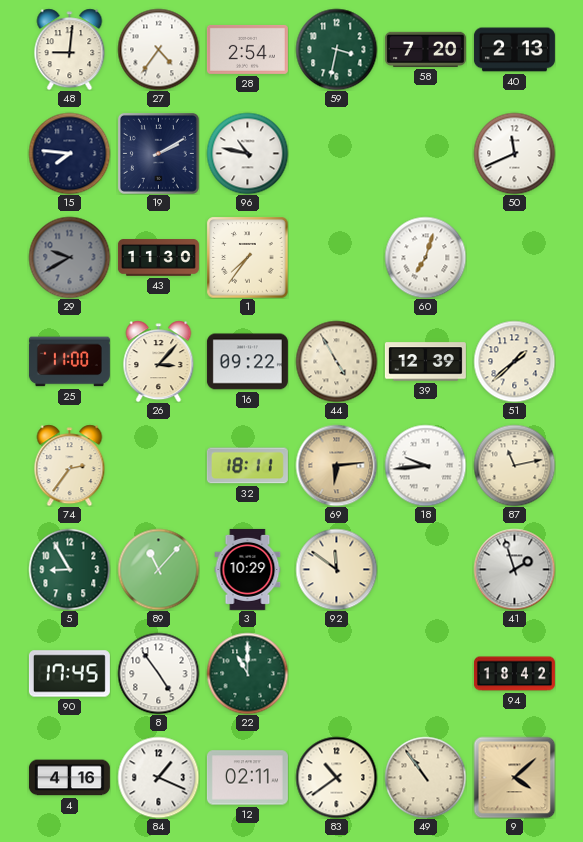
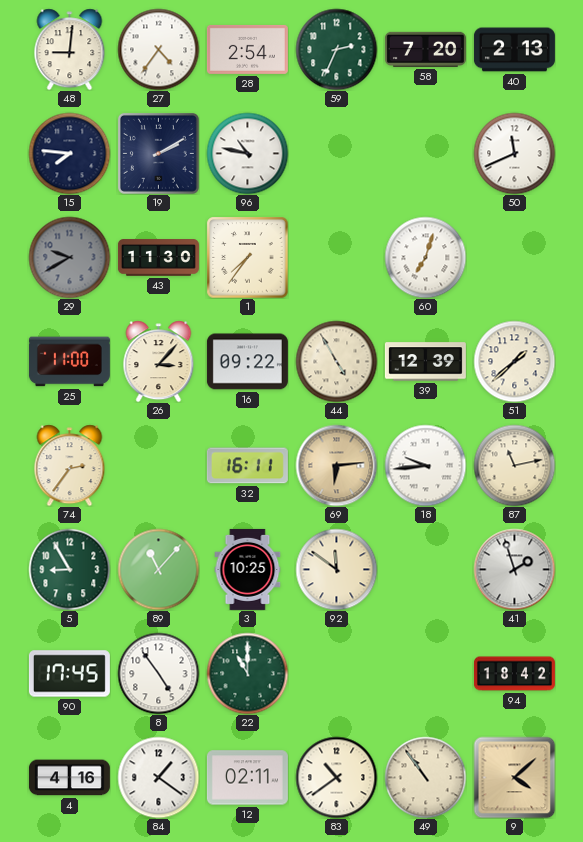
59: 3:32 -> 2:34
32: 18:11 -> 16:11
3: 10:29 -> 10:25
84: 1:19 -> 1:21
